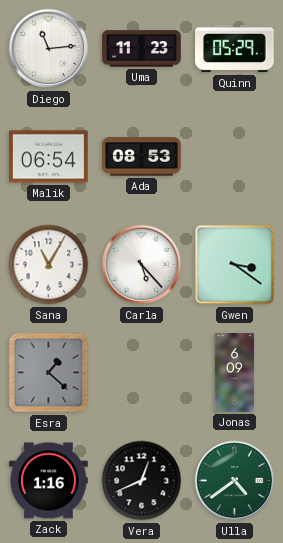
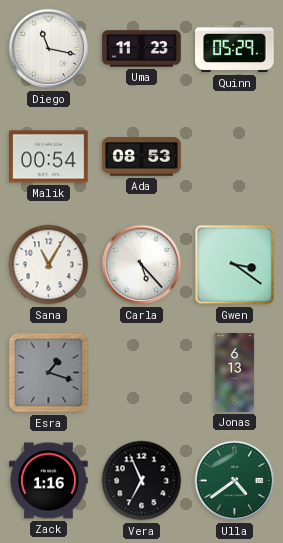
Diego: 11:14 -> 11:17
Malik: 06:54 -> 00:54
Esra: 1:22 -> 1:18
Jonas: 6:09 -> 6:13
Vera: 12:41 -> 6:56
